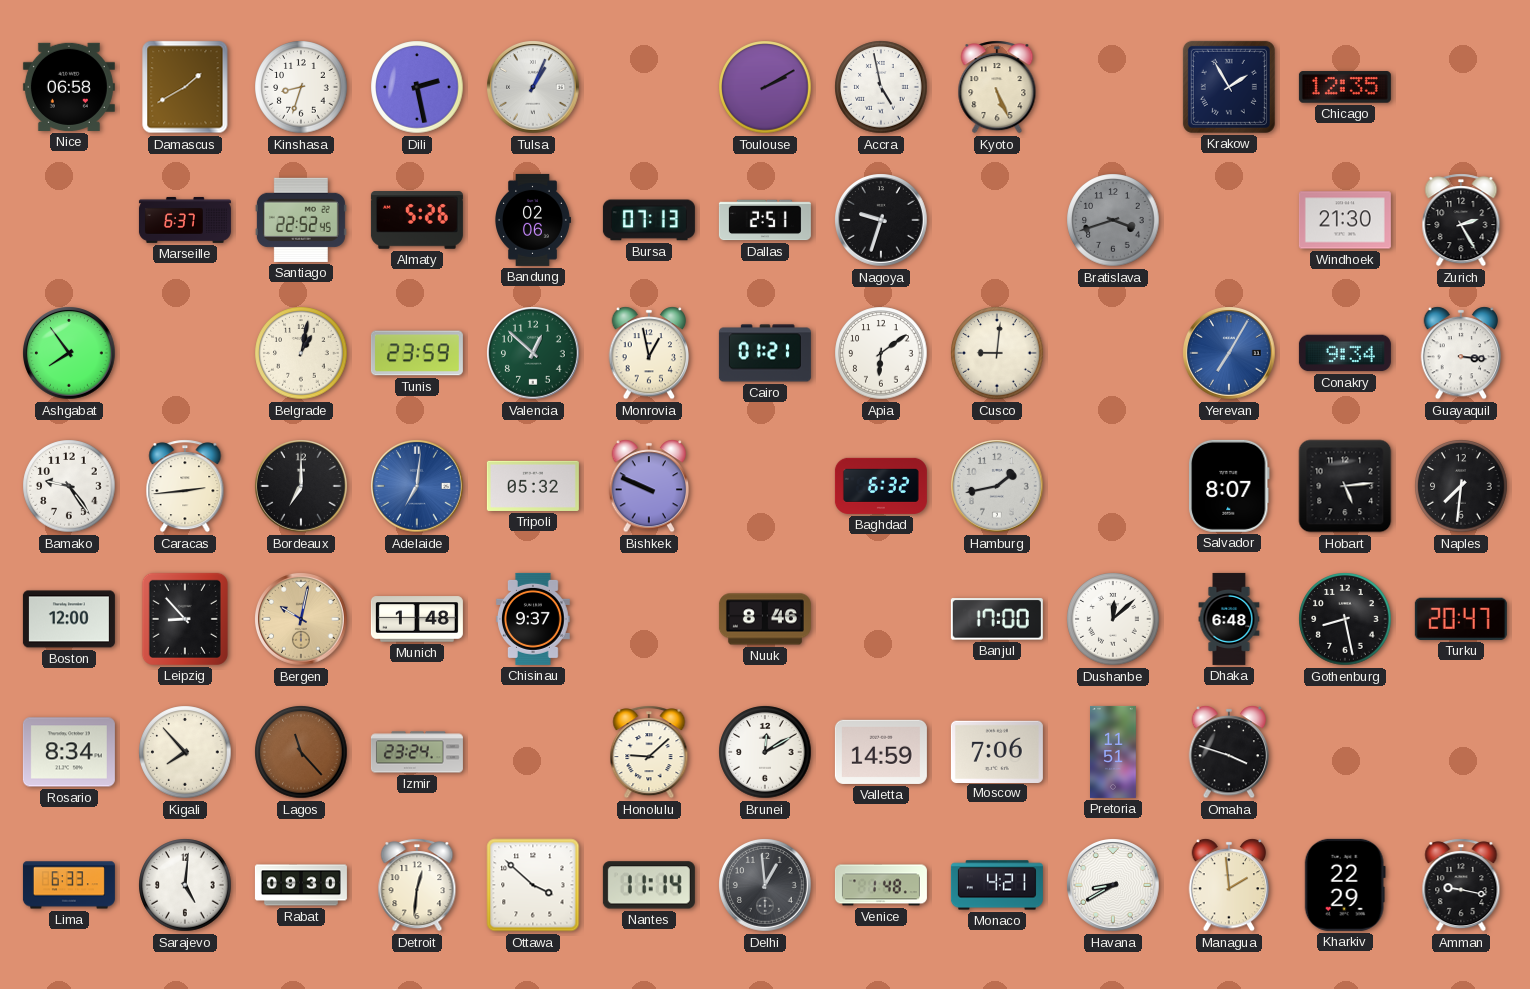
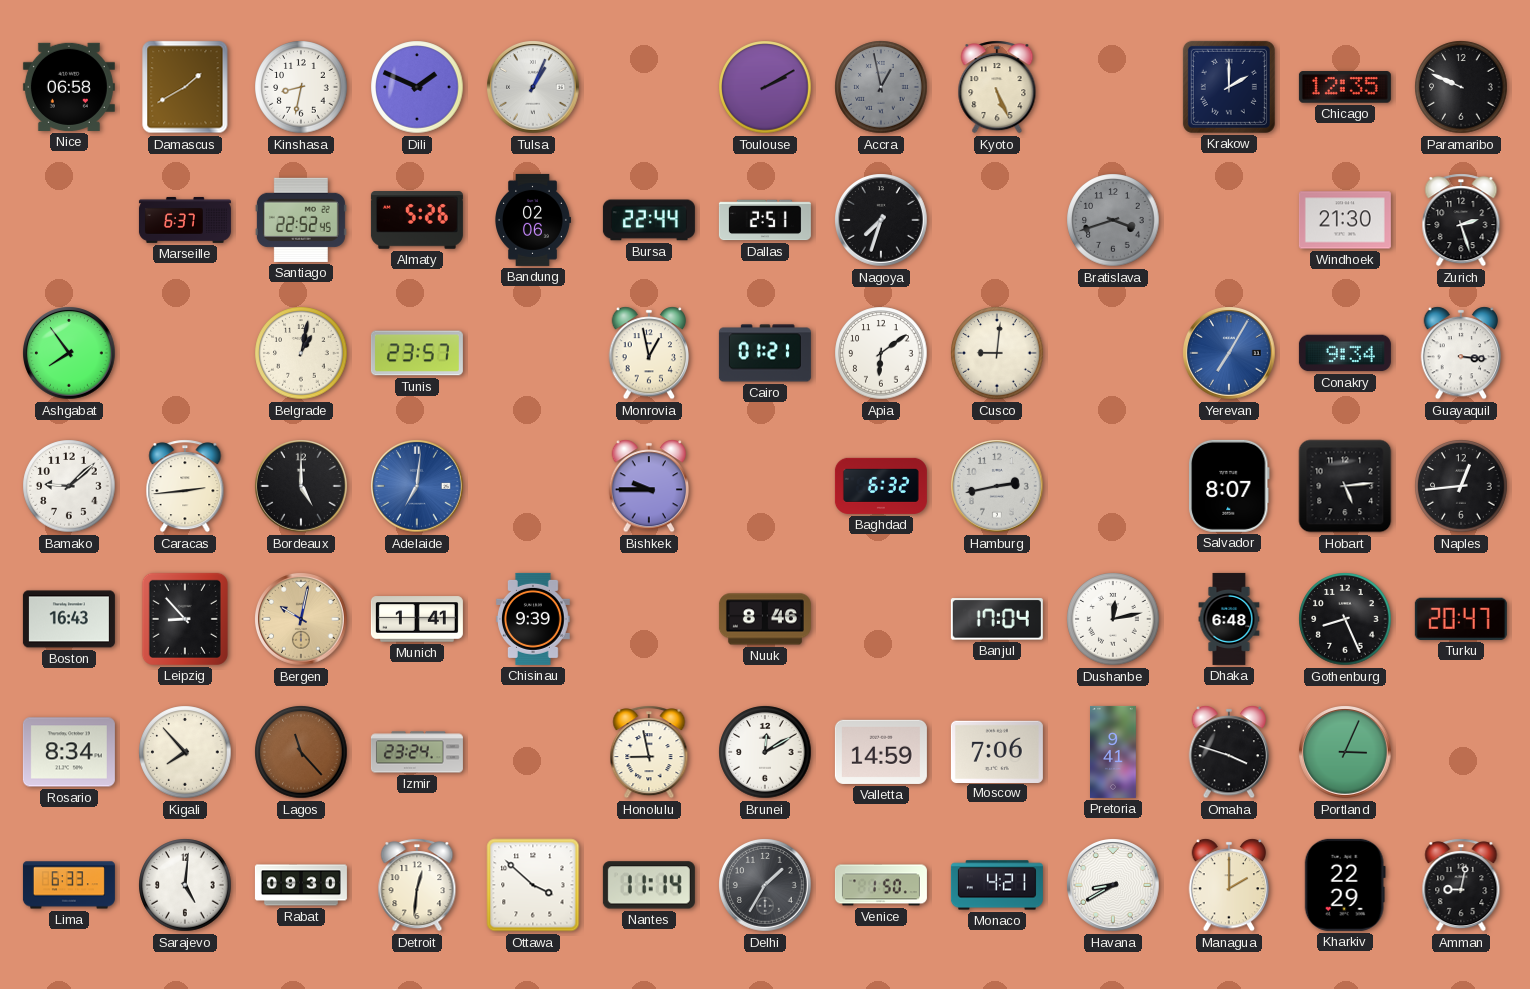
Kinshasa: 8:33 -> 8:32
Dili: 2:28 -> 1:49
Accra: 4:58 -> 12:58
Accra dial: white -> grey
Krakow: 1:55 -> 2:00
Paramaribo: none -> 9:49
Bursa: 07:13 -> 22:44
Nagoya: 9:33 -> 7:33
Zurich: 2:25 -> 2:27
Tunis: 23:59 -> 23:57
Valencia: 12:52 -> none
Bamako: 9:24 -> 9:08
Bordeaux: 7:00 -> 5:00
Tripoli: 05:32 -> none
Bishkek: 9:49 -> 9:45
Hamburg: 1:43 -> 2:43
Naples: 7:31 -> 12:44
Boston: 12:00 -> 16:43
Munich: 1:48 -> 1:41
Chisinau: 9:37 -> 9:39
Banjul: 17:00 -> 17:04
Dushanbe: 12:08 -> 12:13
Gothenburg: 8:28 -> 8:26
Honolulu: 9:08 -> 8:58
Pretoria: 11:51 -> 9:41
Portland: none -> 3:04
Delhi: 12:59 -> 1:35
Venice: 1:48 -> 1:50
Managua: 1:59 -> 2:00
Amman: 9:17 -> 9:02
